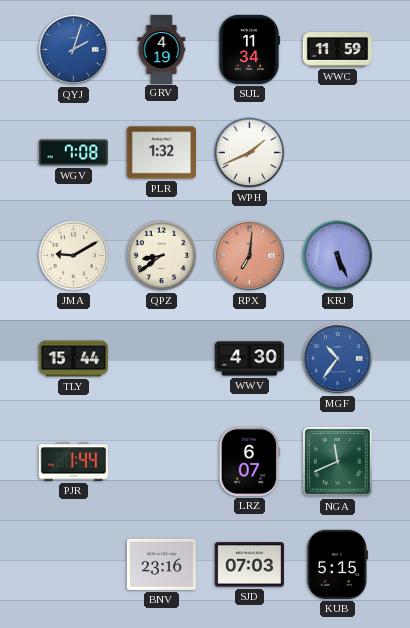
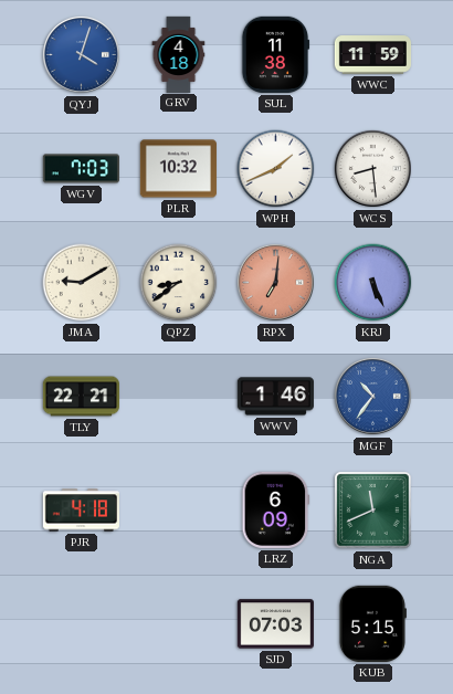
QYJ: 2:03 -> 4:03
GRV: 4:19 -> 4:18
SUL: 11:34 -> 11:38
WGV: 7:08 -> 7:03
PLR: 1:32 -> 10:32
WCS: none -> 8:29
TLY: 15:44 -> 22:21
WWV: 4:30 -> 1:46
PJR: 1:44 -> 4:18
LRZ: 6:07 -> 6:09
BNV: 23:16 -> none
